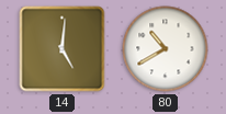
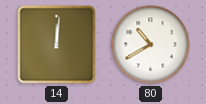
14: 5:01 -> 12:01
